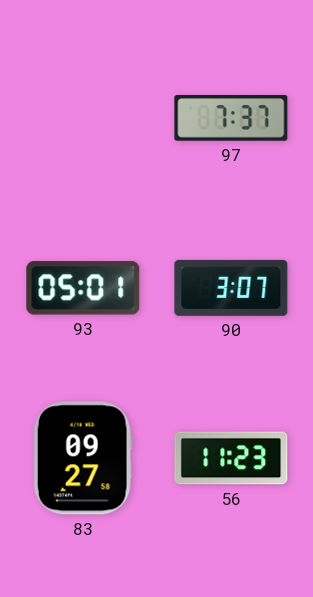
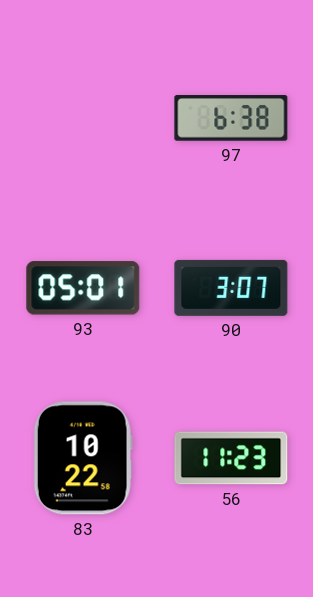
97: 7:37 -> 6:38
83: 09:27 -> 10:22
